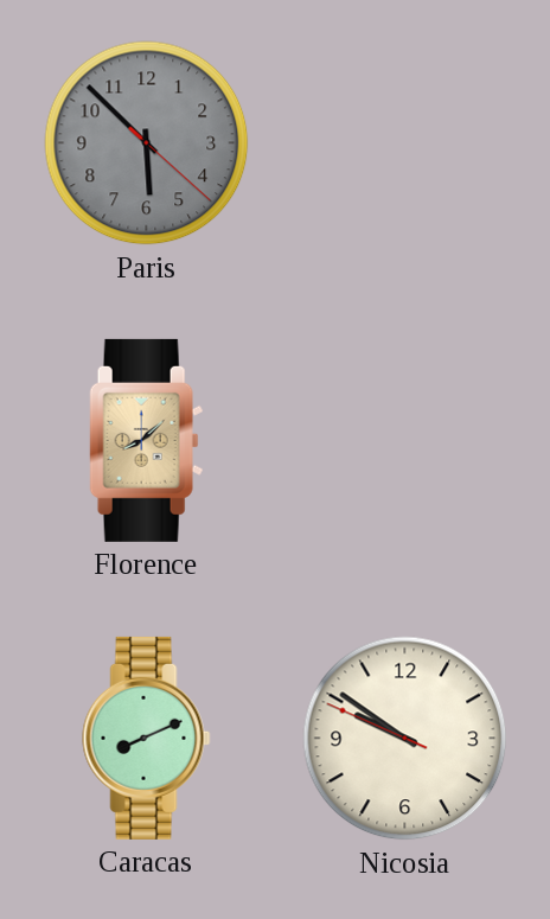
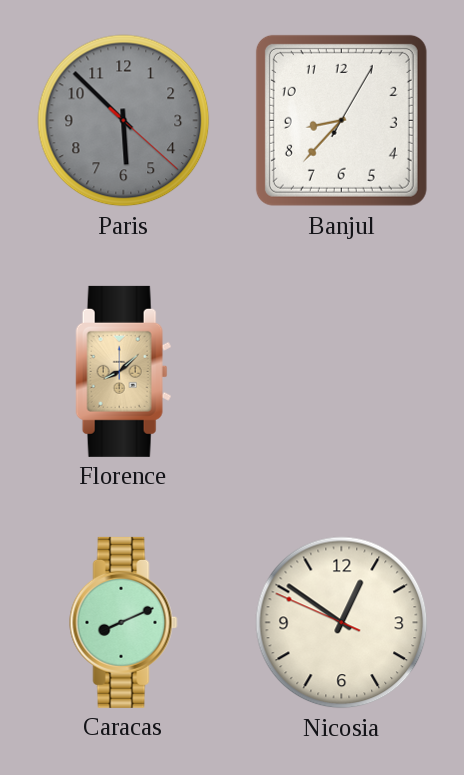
Banjul: none -> 8:37
Nicosia: 9:50 -> 12:50
